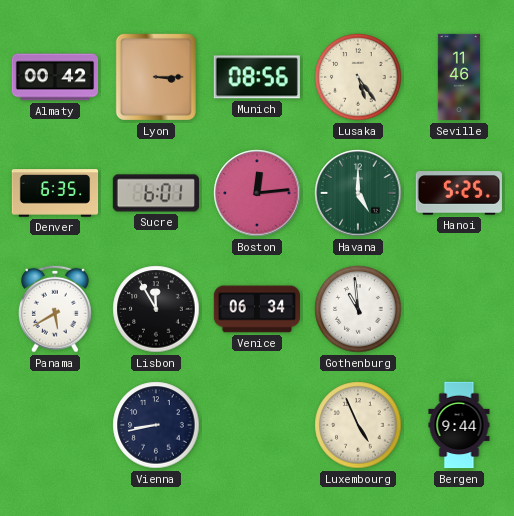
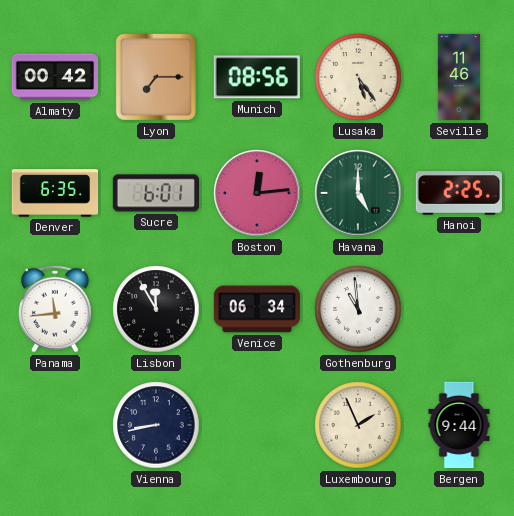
Lyon: 3:15 -> 7:15
Hanoi: 5:25 -> 2:25
Panama: 5:40 -> 11:44
Luxembourg: 4:56 -> 1:56
